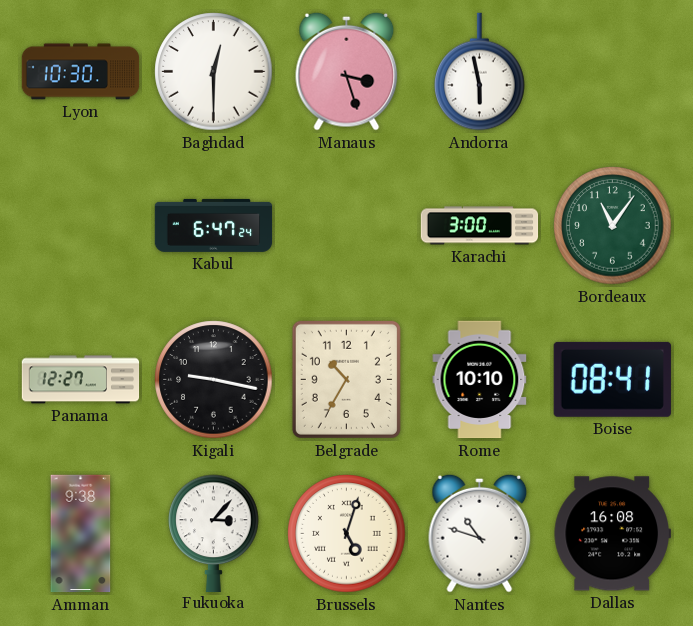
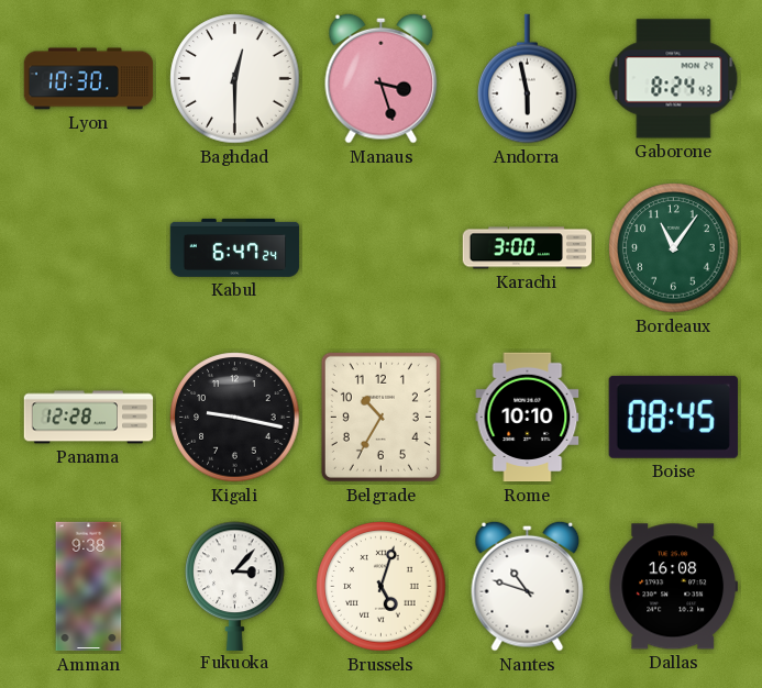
Gaborone: none -> 8:24
Panama: 12:27 -> 12:28
Boise: 08:41 -> 08:45
